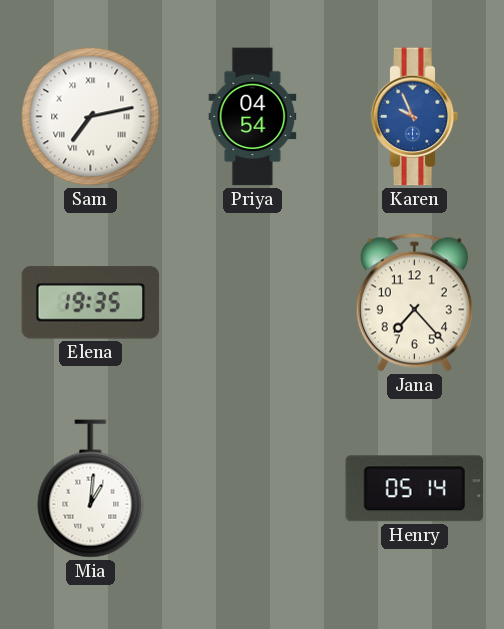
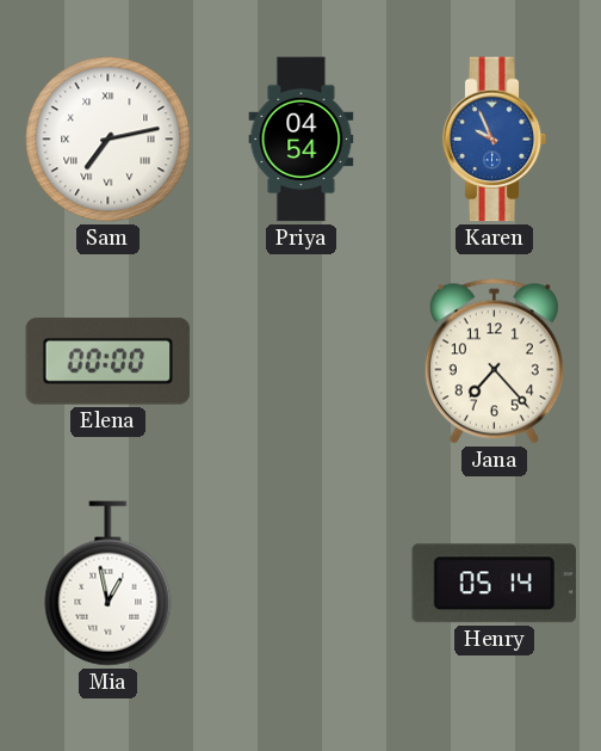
Elena: 19:35 -> 00:00
Mia: 1:01 -> 12:58
